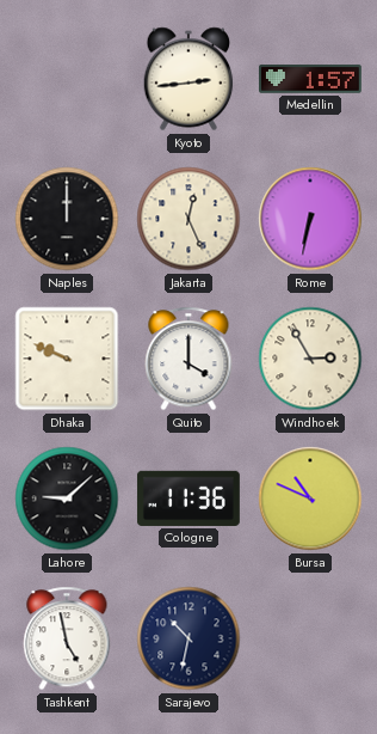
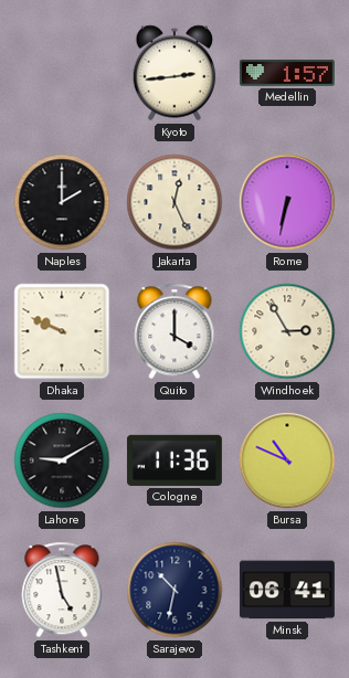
Naples: 12:00 -> 2:00
Lahore: 9:08 -> 9:10
Minsk: none -> 06:41
